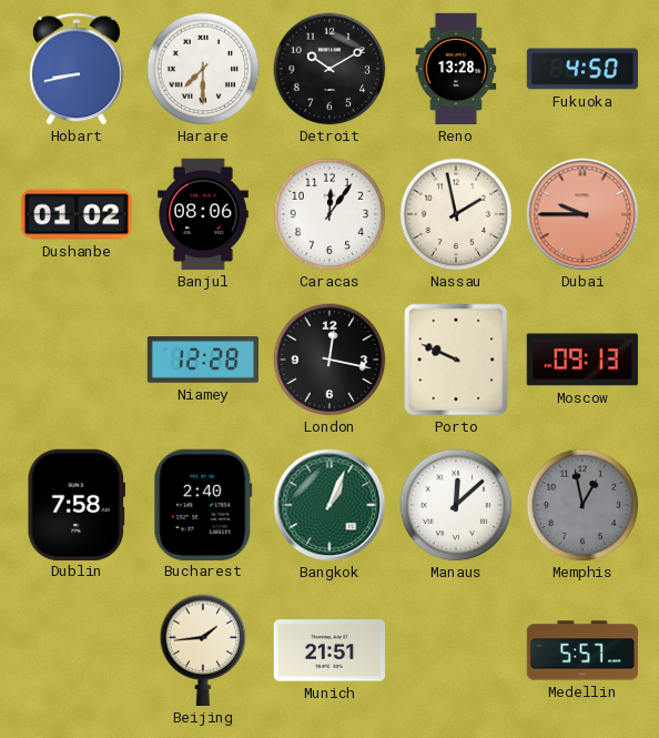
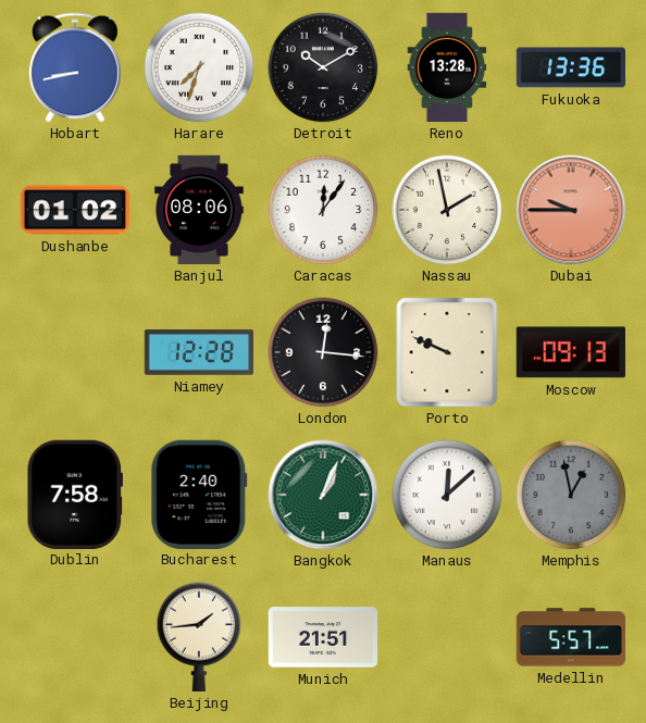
Harare: 7:30 -> 7:33
Fukuoka: 4:50 -> 13:36
London: 12:17 -> 12:16
